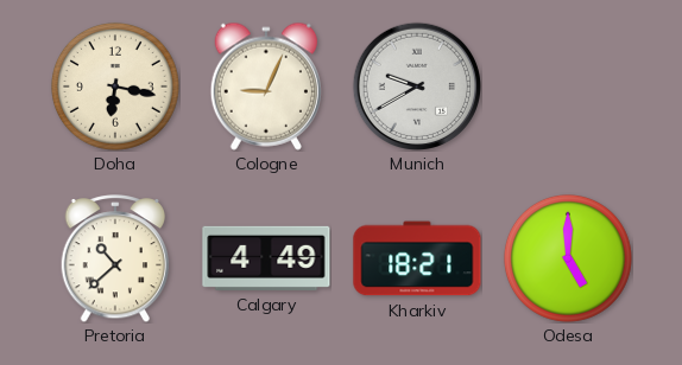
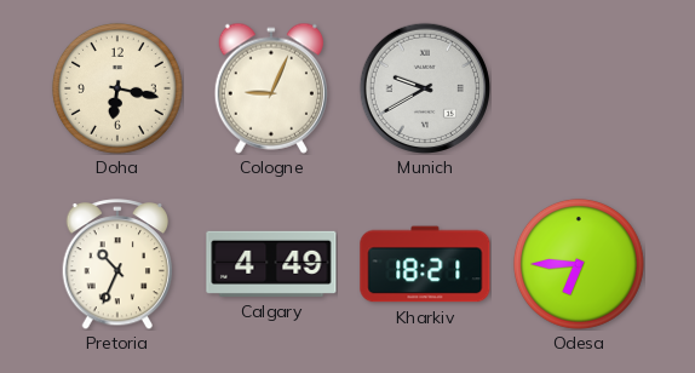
Pretoria: 10:38 -> 10:34
Odesa: 5:00 -> 6:45
